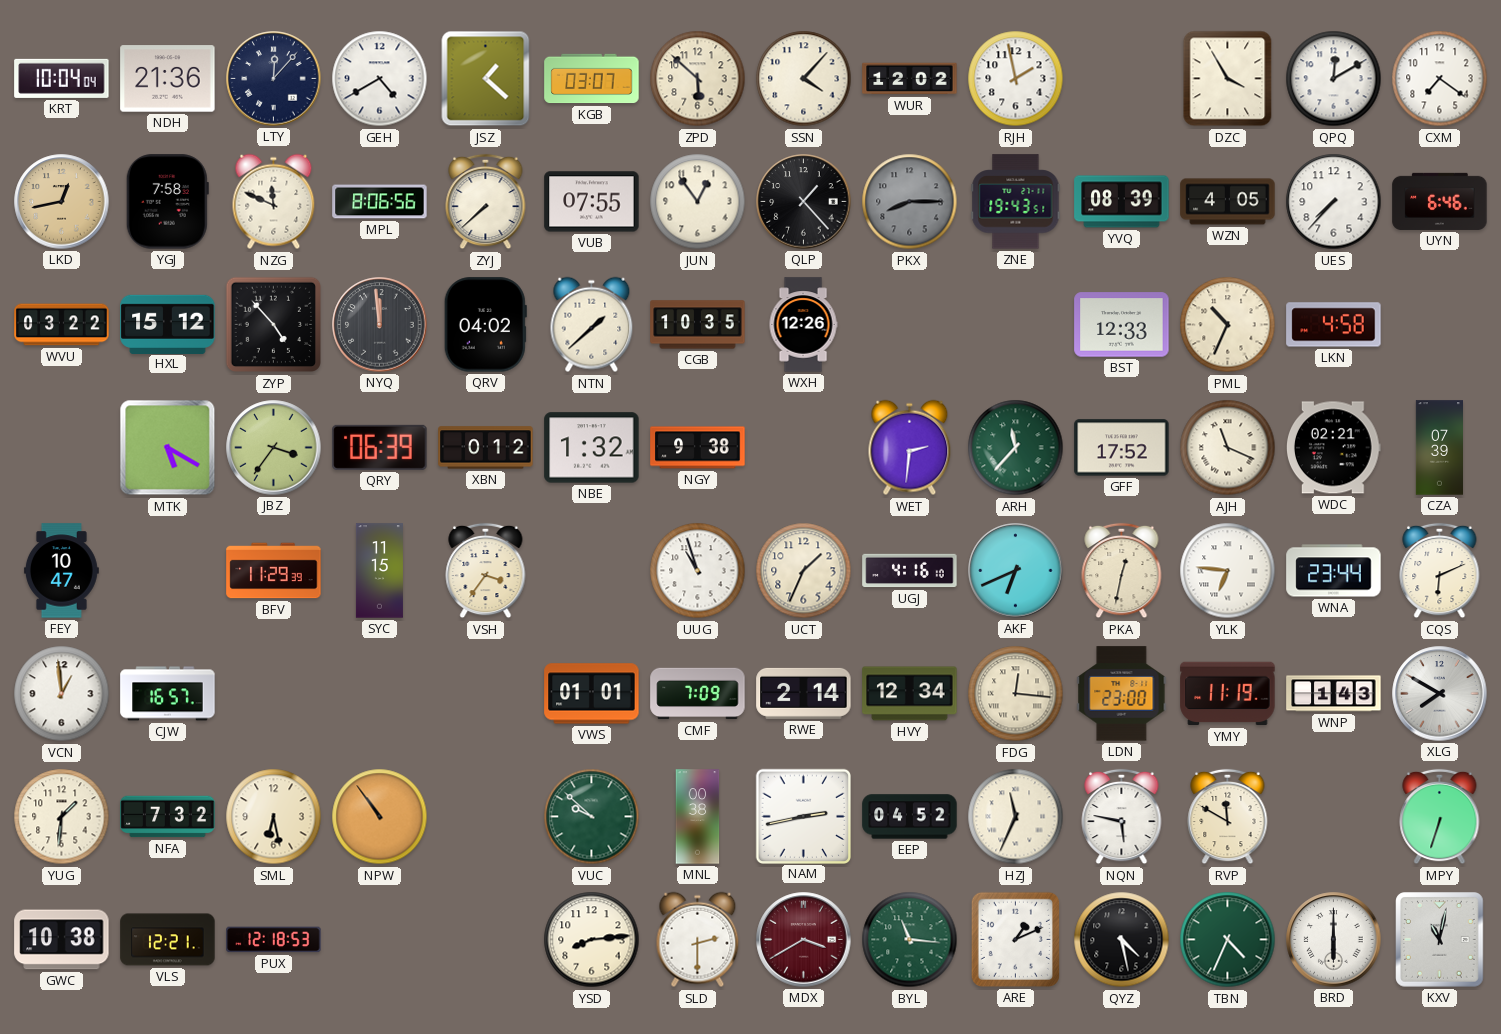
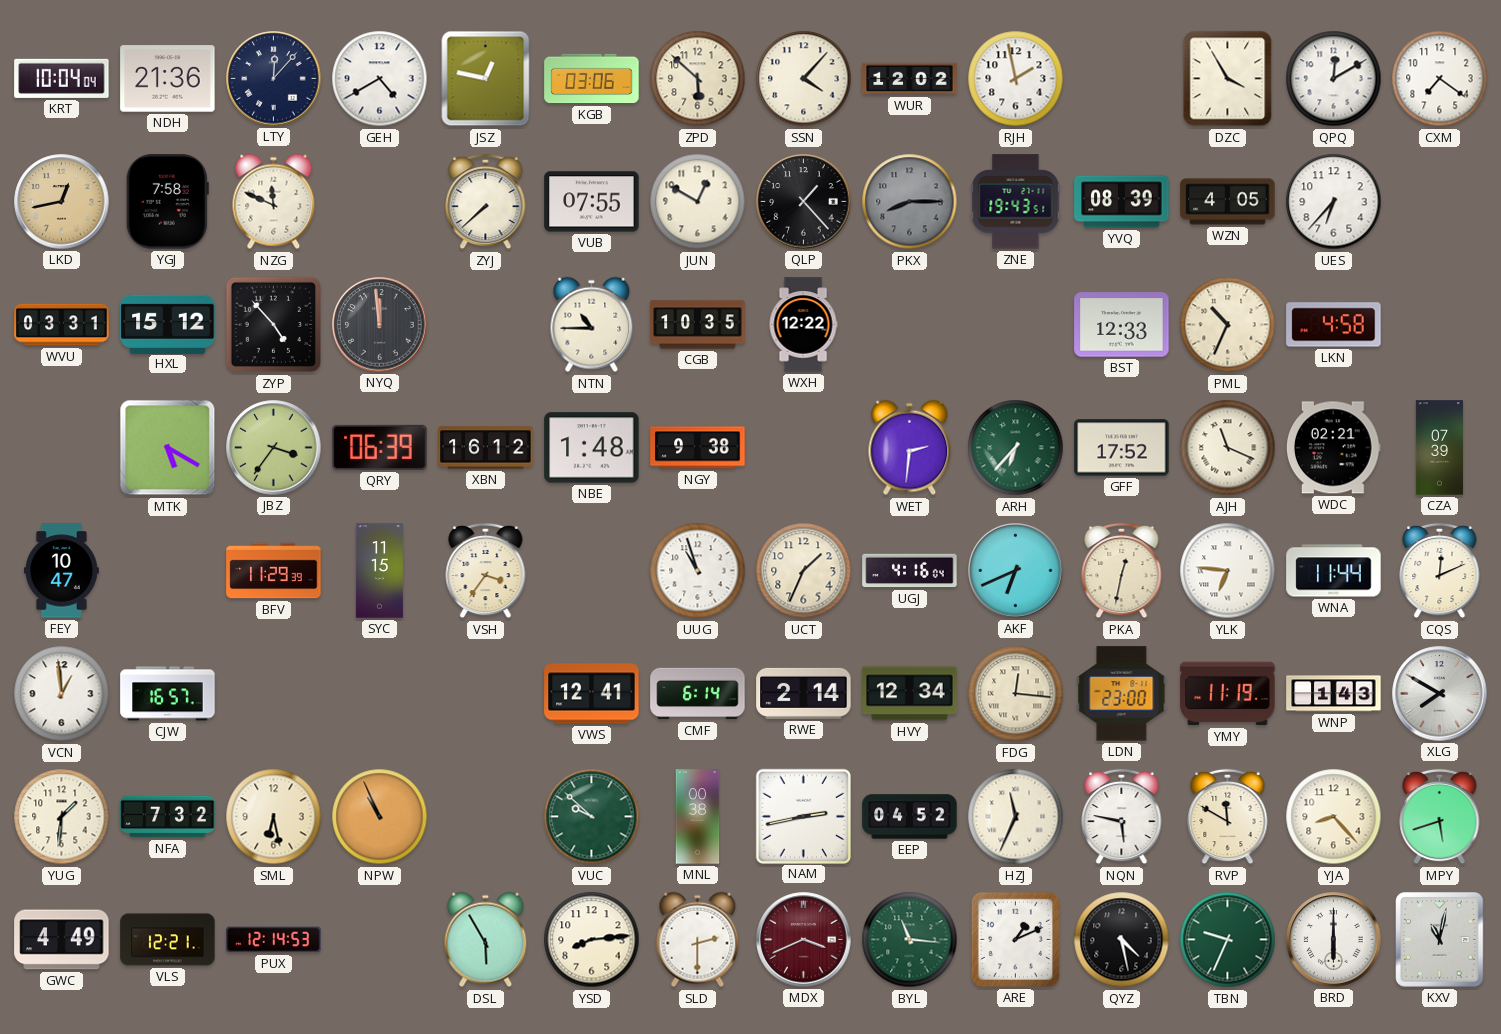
JSZ: 1:22 -> 12:47
KGB: 03:07 -> 03:06
MPL: 8:06 -> none
JUN: 12:54 -> 12:50
UES: 7:37 -> 6:37
UYN: 6:46 -> none
WVU: 03:22 -> 03:31
QRV: 04:02 -> none
NTN: 1:38 -> 10:45
WXH: 12:26 -> 12:22
XBN: 0:12 -> 16:12
NBE: 1:32 -> 1:48
ARH: 11:37 -> 6:37
UGJ: 4:16:10 -> 4:16:04
WNA: 23:44 -> 11:44
CQS: 6:11 -> 12:11
VWS: 01:01 -> 12:41
CMF: 7:09 -> 6:14
NPW: 10:54 -> 10:56
YJA: none -> 8:23
MPY: 6:33 -> 5:42
GWC: 10:38 -> 4:49
PUX: 12:18 -> 12:14
DSL: none -> 5:55
MDX: 3:40 -> 3:41
TBN: 4:34 -> 9:34
